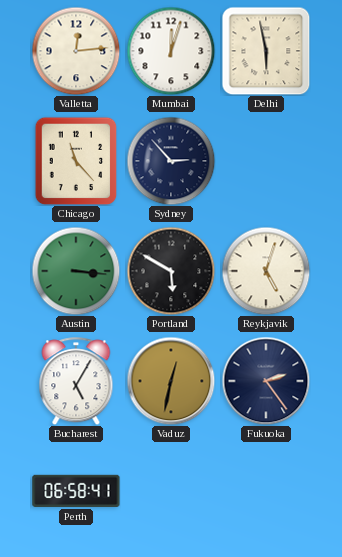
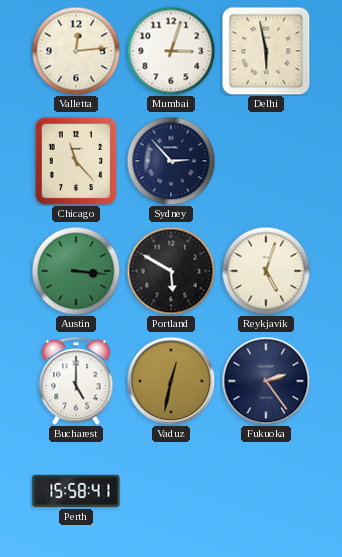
Mumbai: 12:03 -> 3:03
Bucharest: 5:05 -> 5:00
Perth: 06:58 -> 15:58
